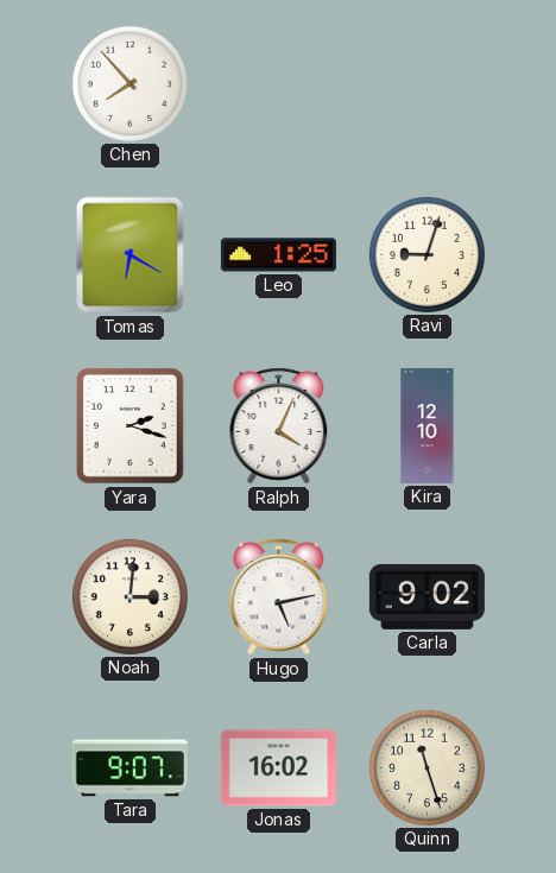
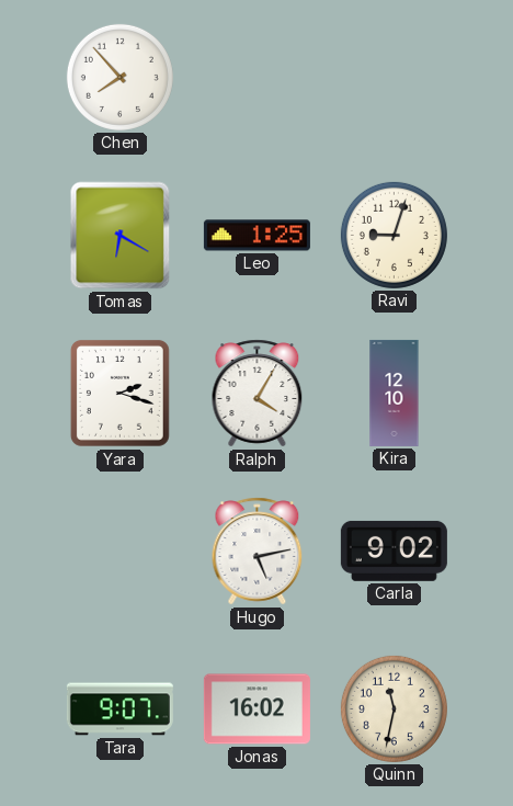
Ralph: 4:04 -> 4:05
Noah: 3:01 -> none
Quinn: 11:27 -> 11:32
